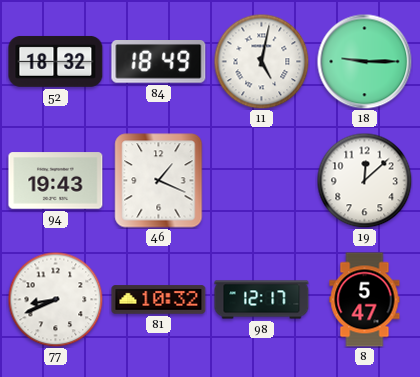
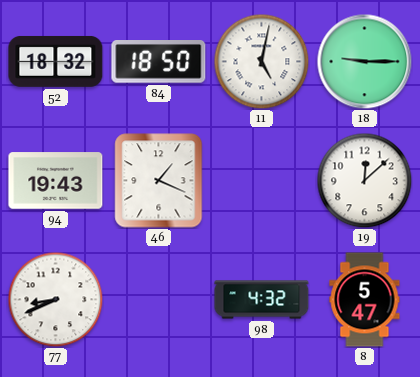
84: 18:49 -> 18:50
81: 10:32 -> none
98: 12:17 -> 4:32
